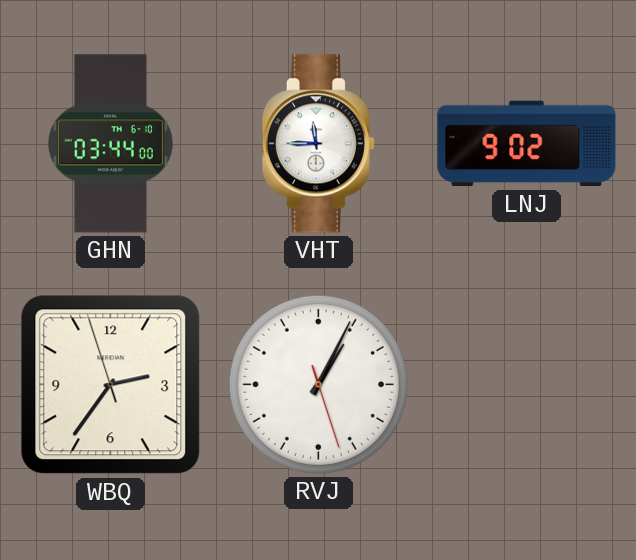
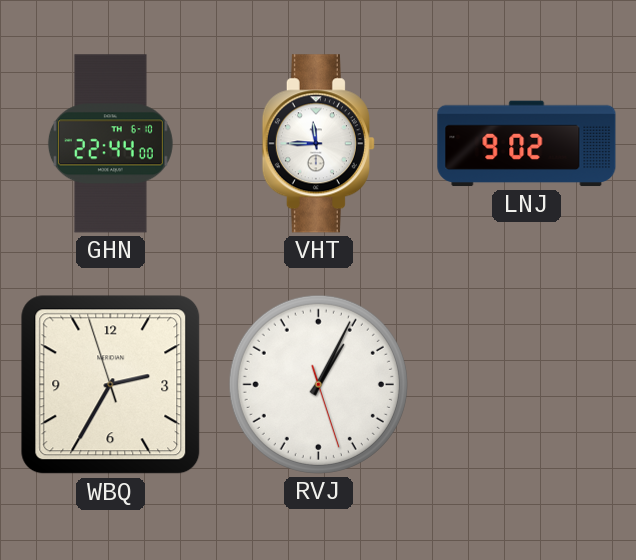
GHN: 03:44 -> 22:44
WBQ: 2:35 -> 2:34
